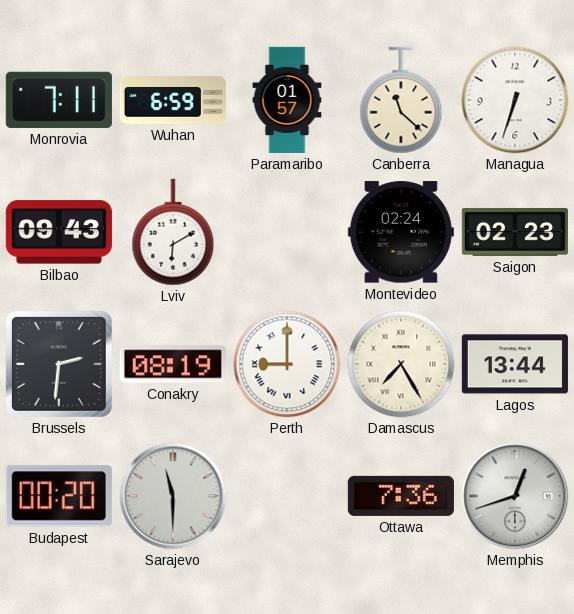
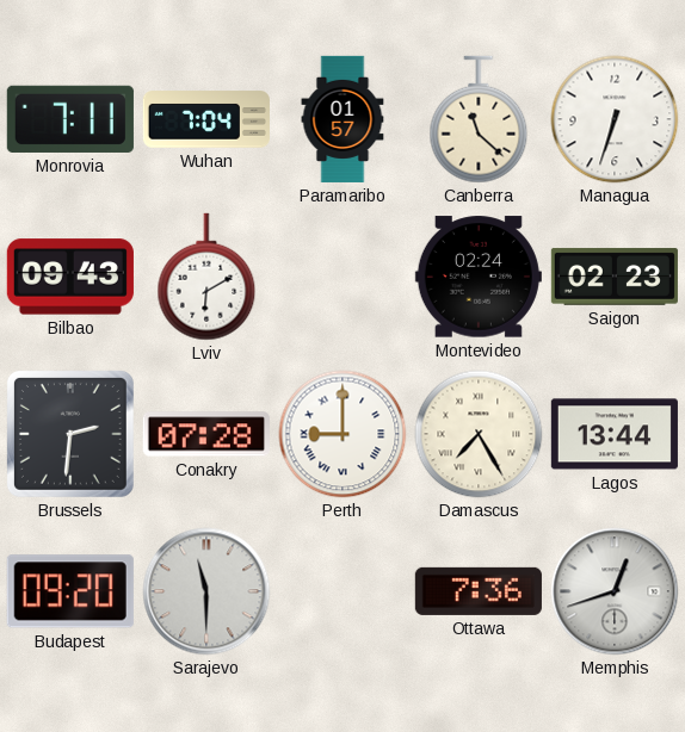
Wuhan: 6:59 -> 7:04
Conakry: 08:19 -> 07:28
Budapest: 00:20 -> 09:20
